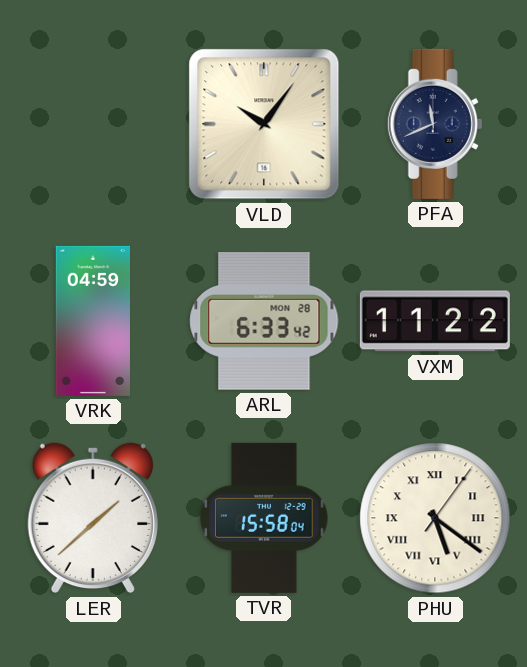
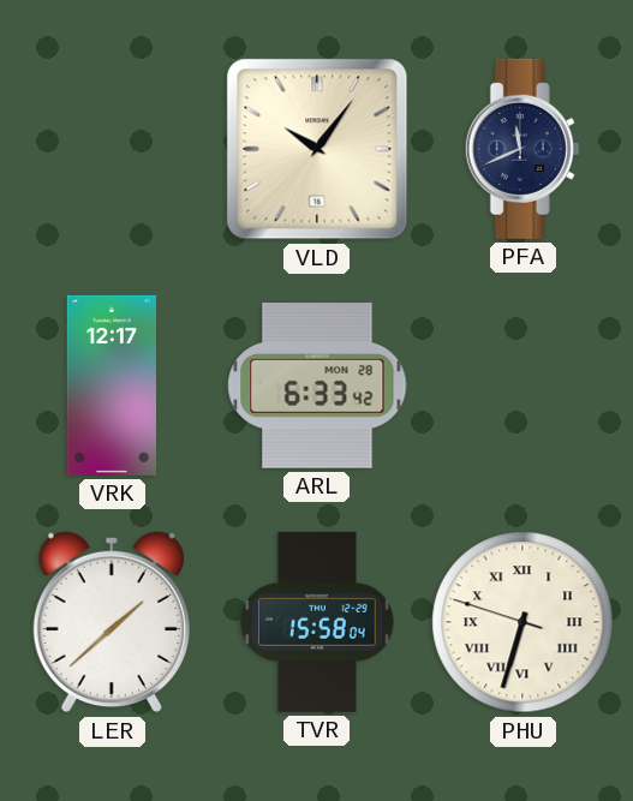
VRK: 04:59 -> 12:17
VXM: 11:22 -> none
PHU: 5:21 -> 6:32
